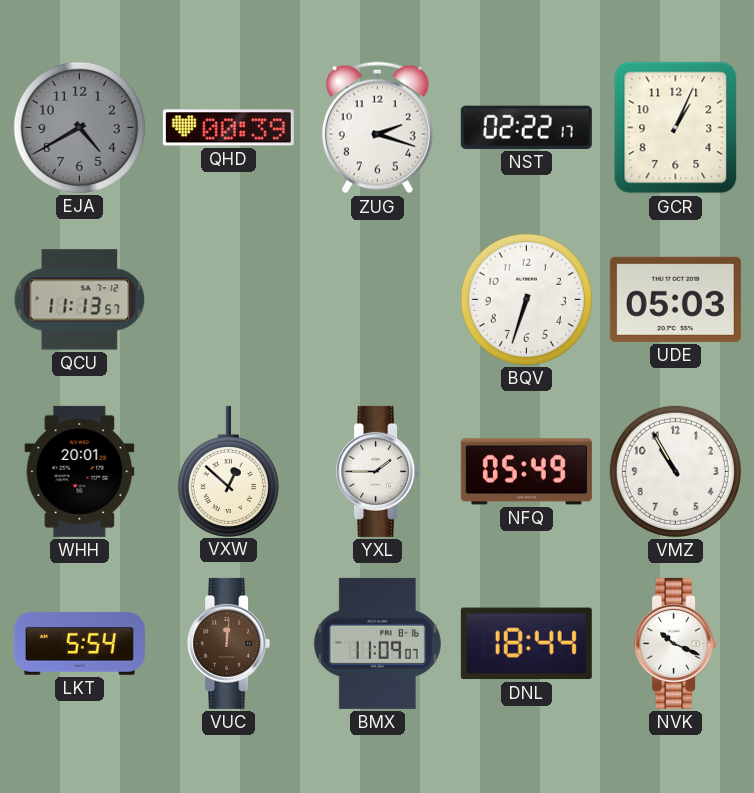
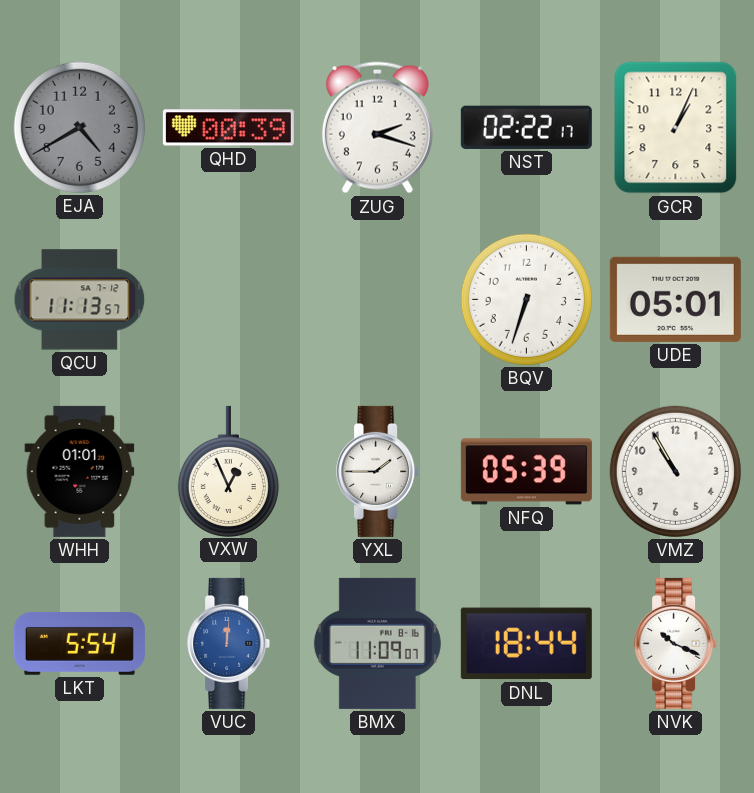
UDE: 05:03 -> 05:01
WHH: 20:01 -> 01:01
VXW: 12:52 -> 12:56
NFQ: 05:49 -> 05:39
VUC dial: brown -> blue
